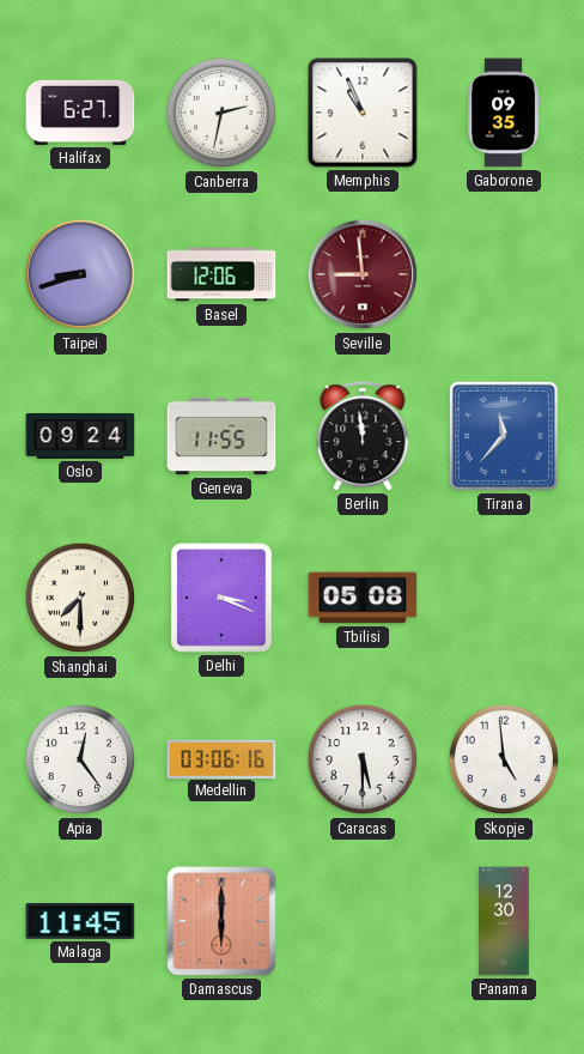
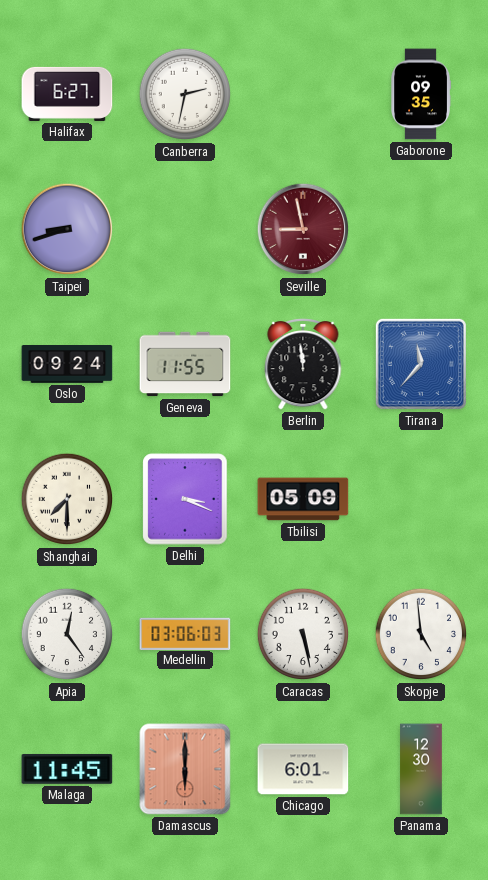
Memphis: 10:56 -> none
Basel: 12:06 -> none
Seville: 8:59 -> 8:58
Tbilisi: 05:08 -> 05:09
Medellin: 03:06:16 -> 03:06:03
Caracas: 5:30 -> 5:28
Chicago: none -> 6:01
